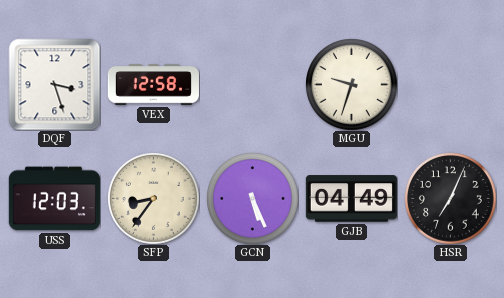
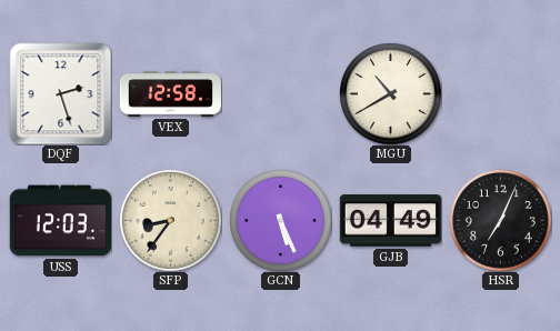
DQF: 3:27 -> 2:27
MGU: 9:33 -> 10:40
